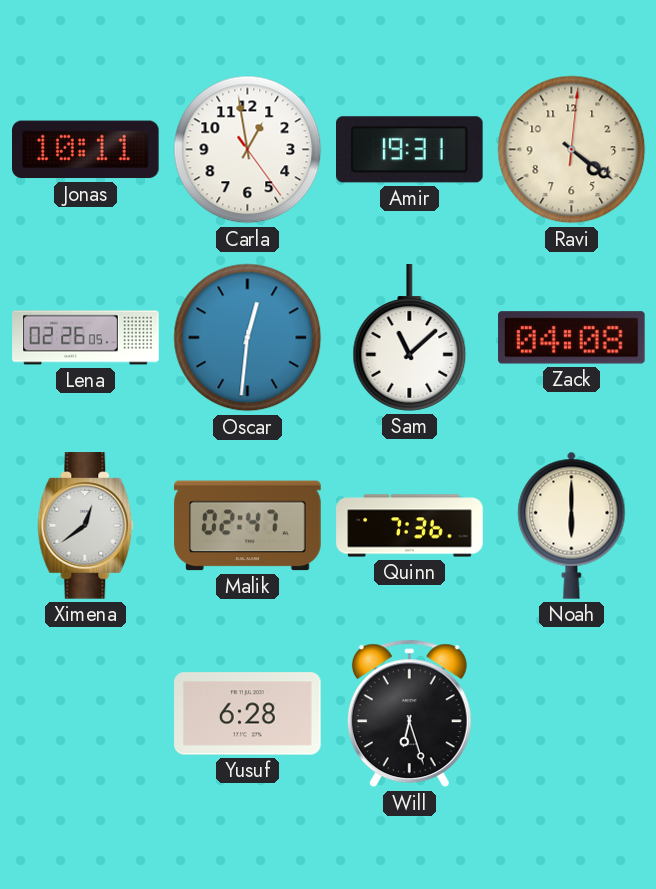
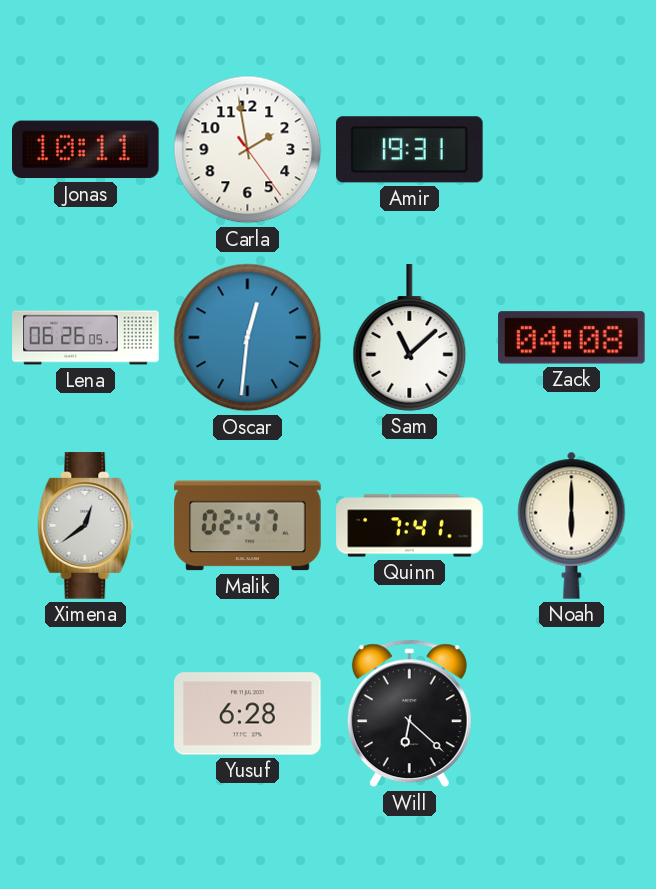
Carla: 12:58 -> 1:58
Ravi: 4:21 -> none
Lena: 02:26 -> 06:26
Quinn: 7:36 -> 7:41
Will: 6:27 -> 6:22
